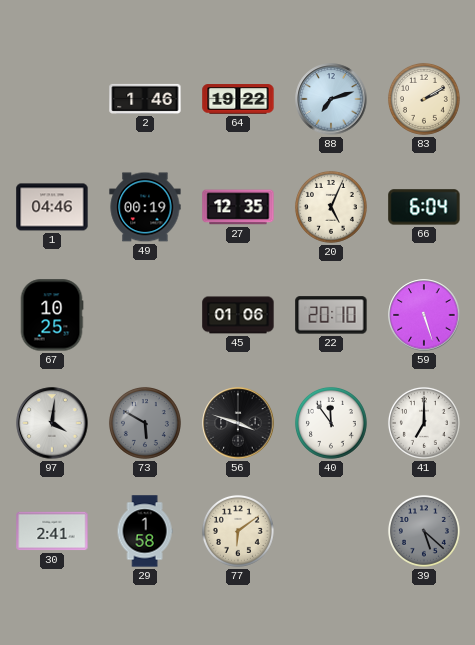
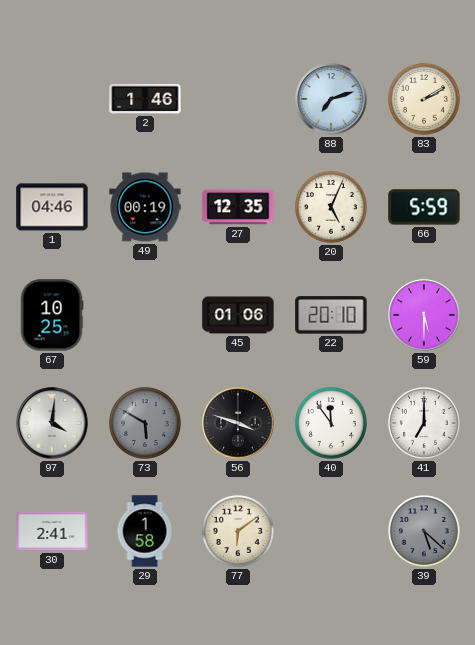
64: 19:22 -> none
66: 6:04 -> 5:59
59: 5:27 -> 5:30
